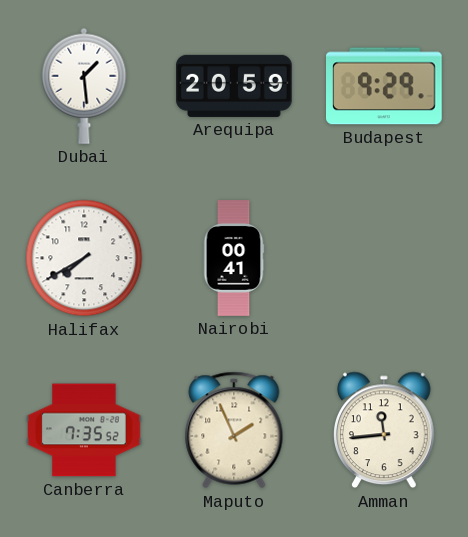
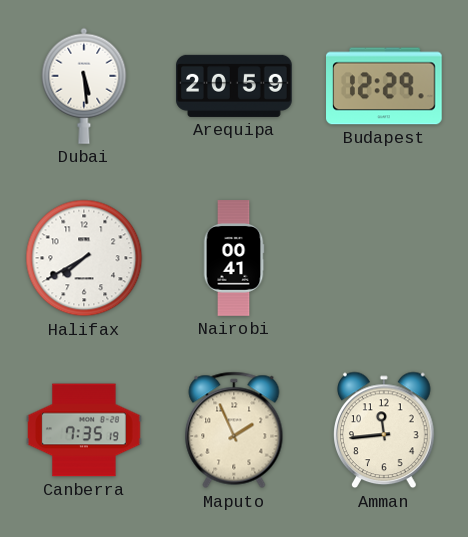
Dubai: 1:29 -> 5:29
Budapest: 9:29 -> 12:29
Canberra: 7:35:52 -> 7:35:19
